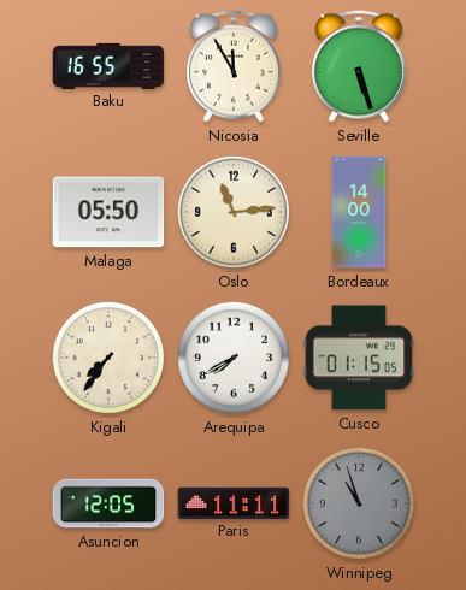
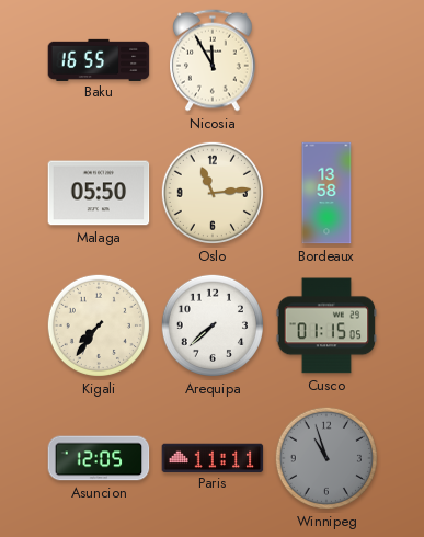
Seville: 5:27 -> none
Bordeaux: 14:00 -> 13:58
Arequipa: 7:40 -> 7:38
